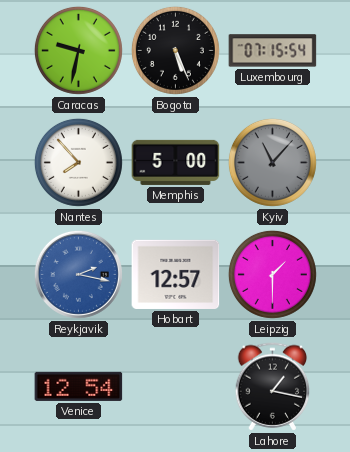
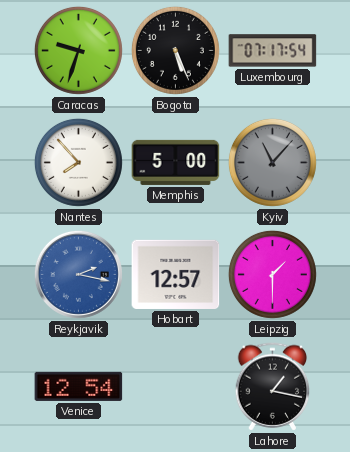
Caracas: 9:32 -> 9:33
Luxembourg: 07:15 -> 07:17
